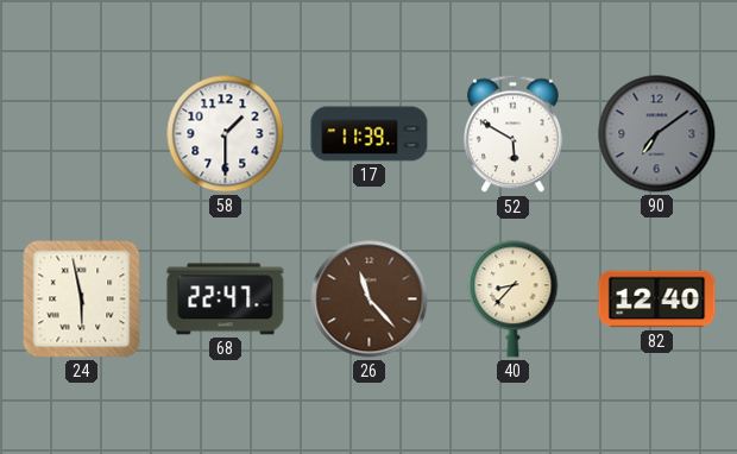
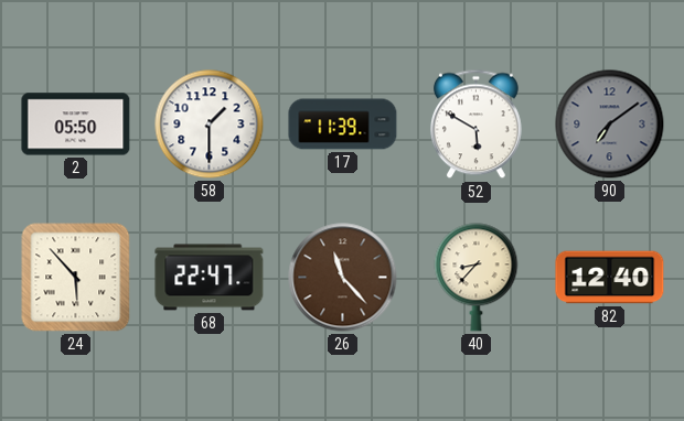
2: none -> 05:50
24: 5:58 -> 5:53
